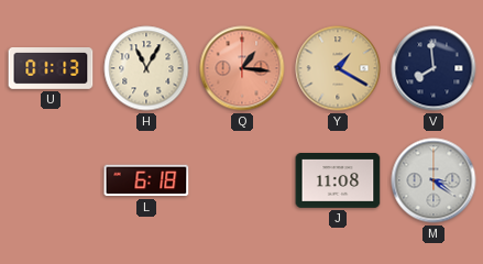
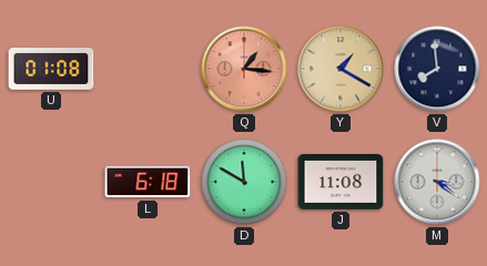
U: 01:13 -> 01:08
H: 11:05 -> none
D: none -> 11:50
